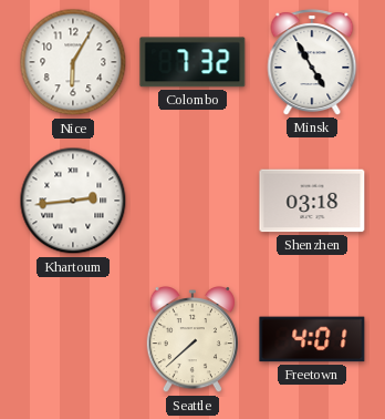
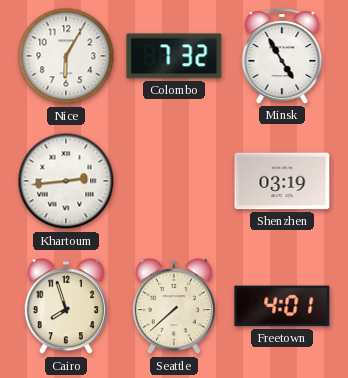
Shenzhen: 03:18 -> 03:19
Cairo: none -> 7:57
